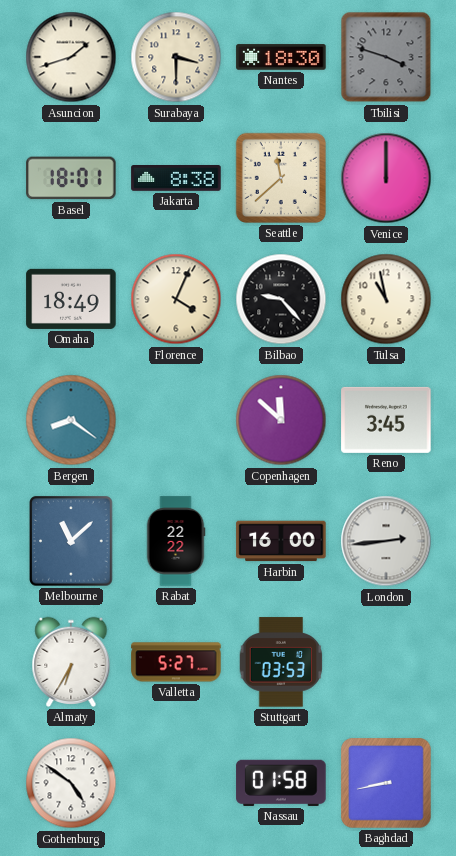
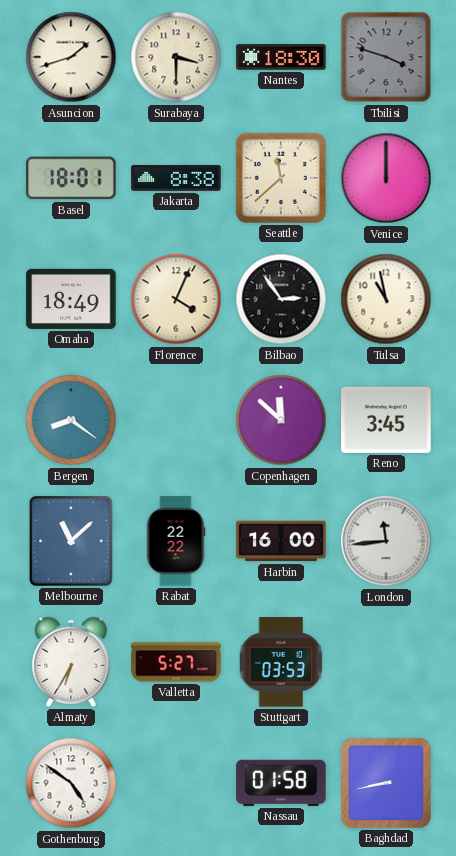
Bilbao: 9:23 -> 2:54
London: 2:44 -> 11:44
